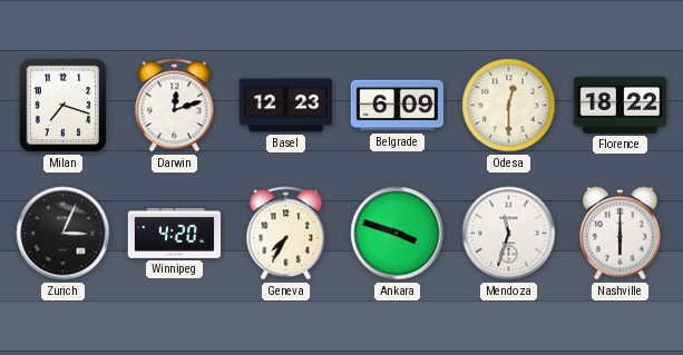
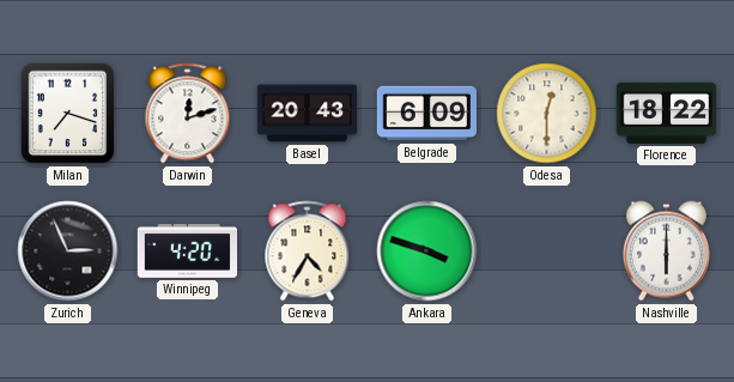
Basel: 12:23 -> 20:43
Zurich: 3:04 -> 2:56
Geneva: 7:35 -> 4:35
Mendoza: 11:33 -> none
